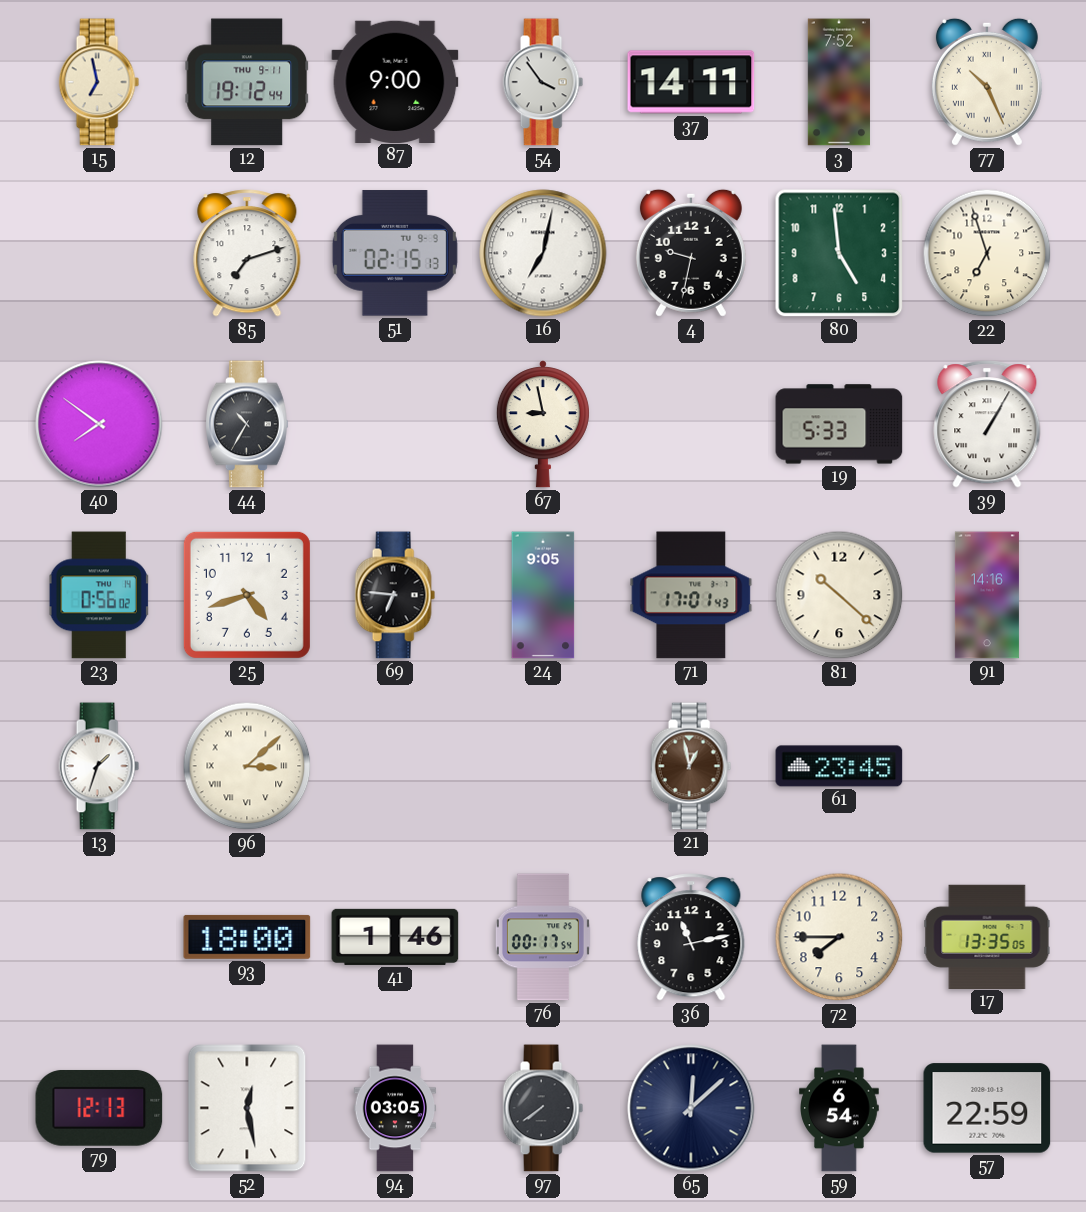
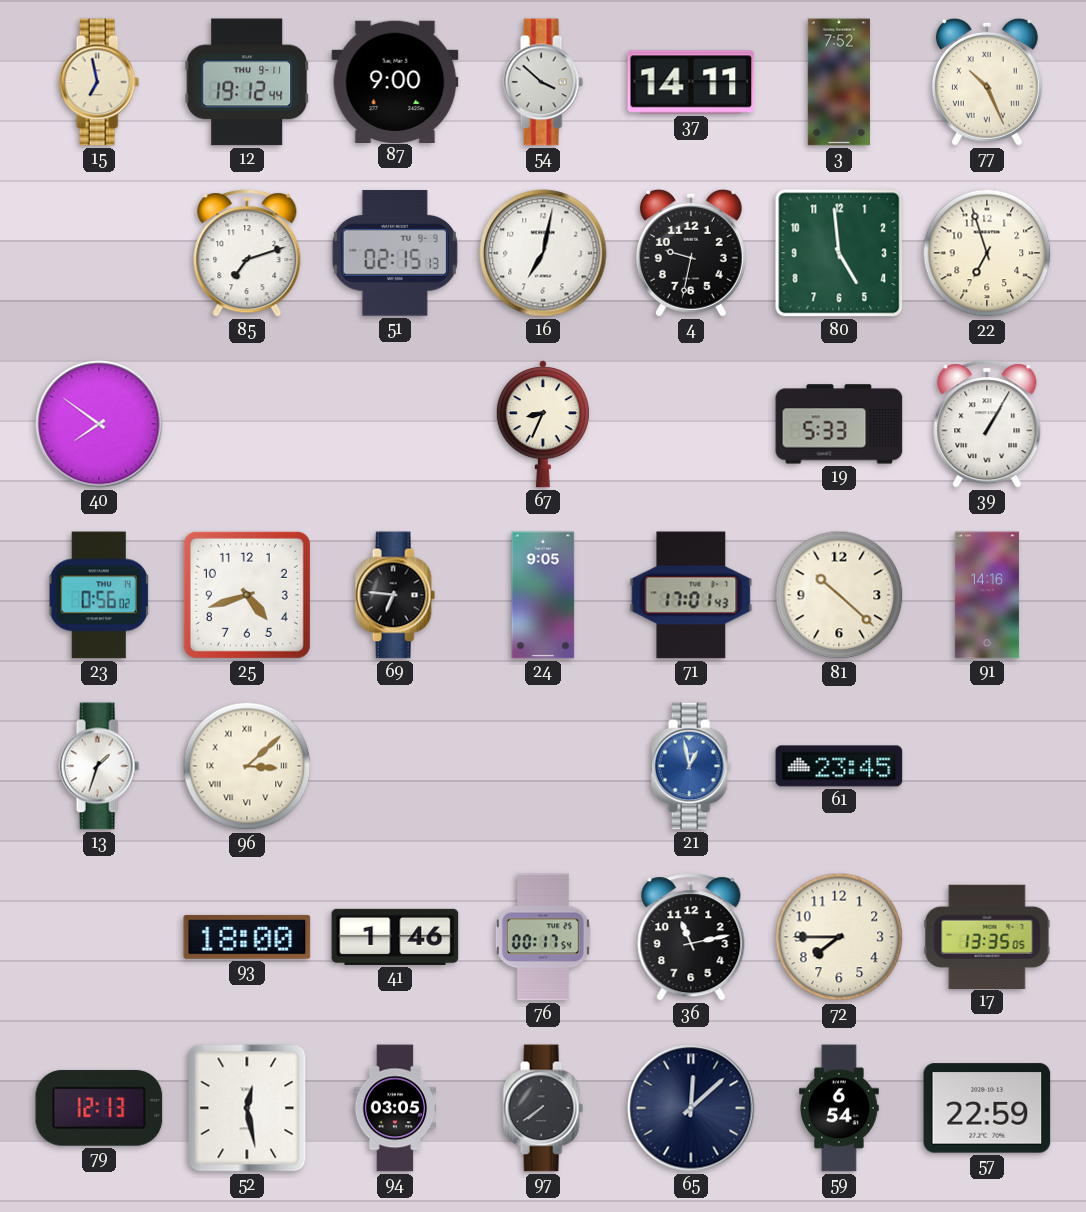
54: 3:54 -> 3:52
44: 10:35 -> none
67: 8:58 -> 8:34
21 dial: brown -> blue
